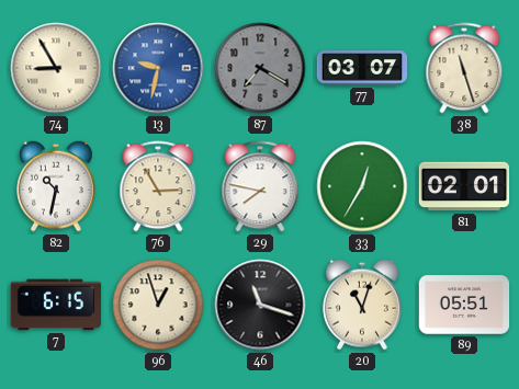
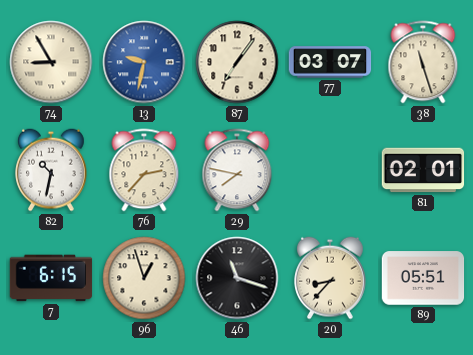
87: 7:20 -> 7:06
87 dial: grey -> cream
76: 2:55 -> 2:37
33: 12:35 -> none
20: 11:03 -> 8:37
